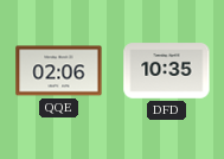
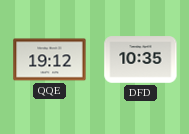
QQE: 02:06 -> 19:12
